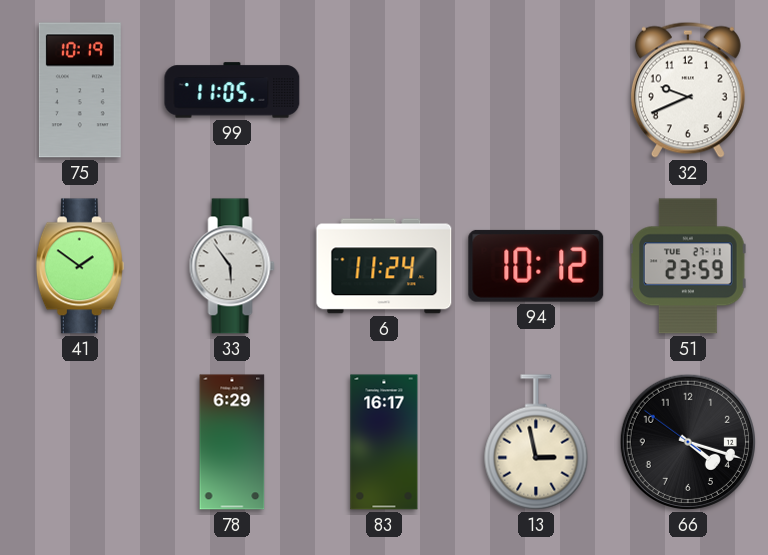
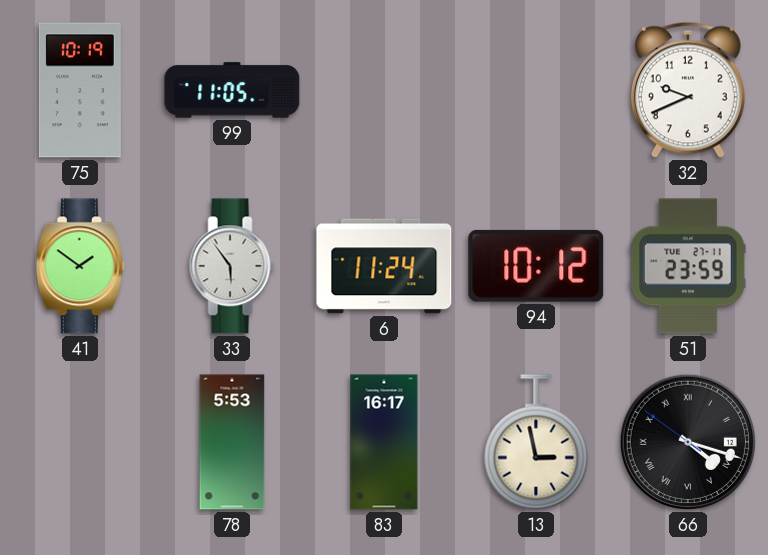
78: 6:29 -> 5:53
66 numerals: Arabic -> Roman
